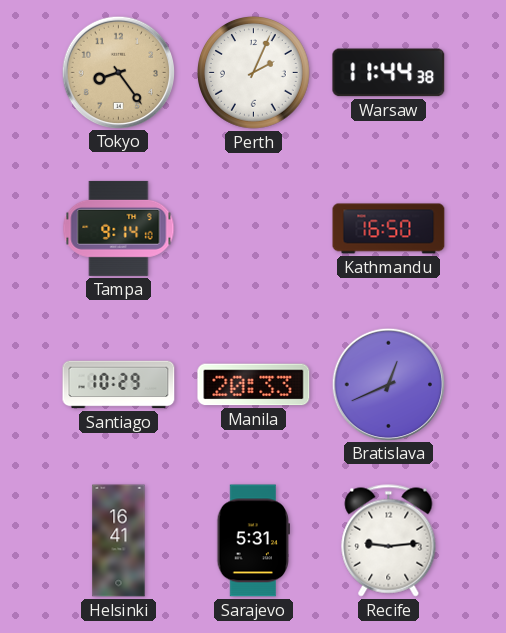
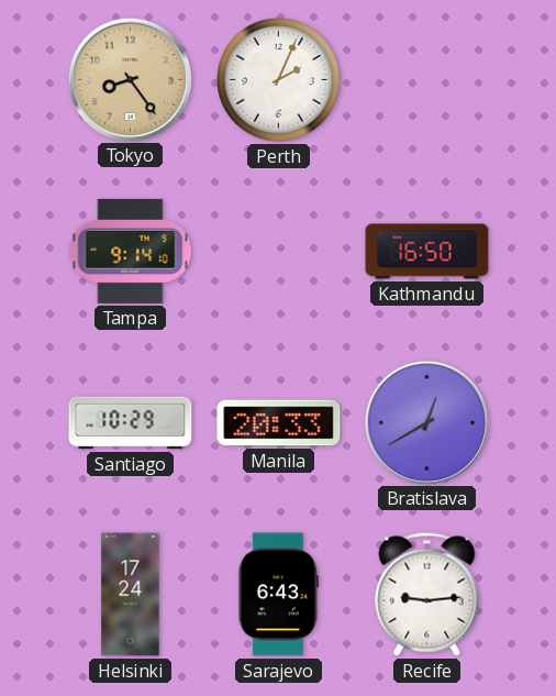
Warsaw: 11:44 -> none
Bratislava: 12:41 -> 12:40
Helsinki: 16:41 -> 17:24
Sarajevo: 5:31 -> 6:43
